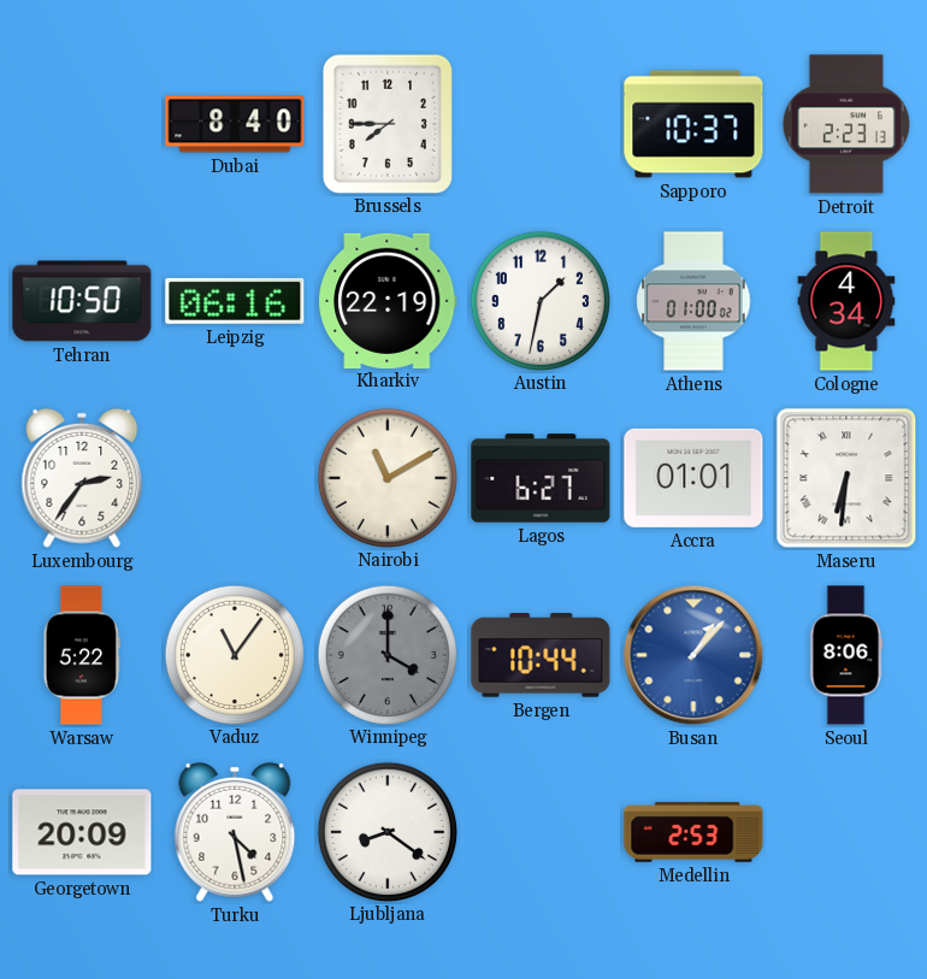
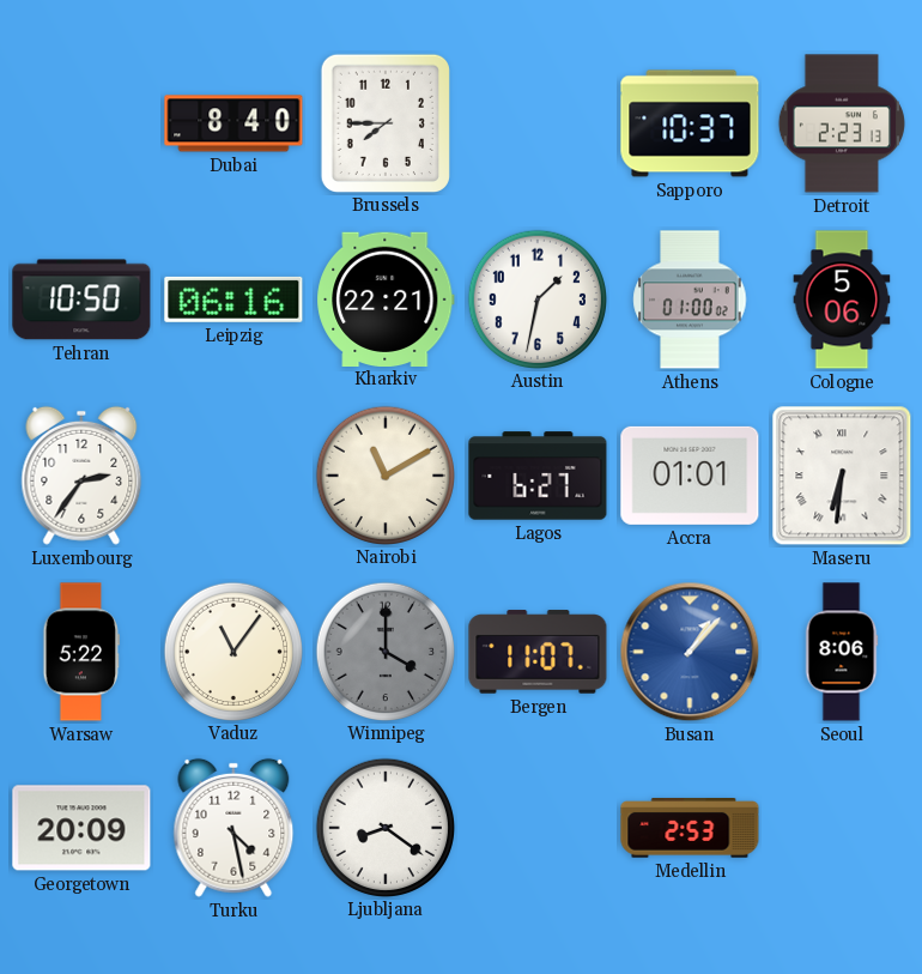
Kharkiv: 22:19 -> 22:21
Cologne: 4:34 -> 5:06
Bergen: 10:44 -> 11:07
